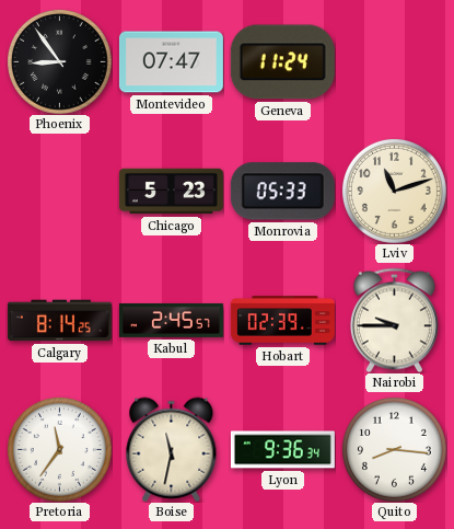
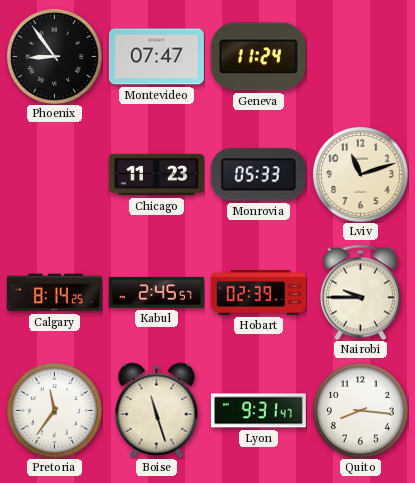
Chicago: 5:23 -> 11:23
Boise: 11:32 -> 11:27
Lyon: 9:36 -> 9:31
